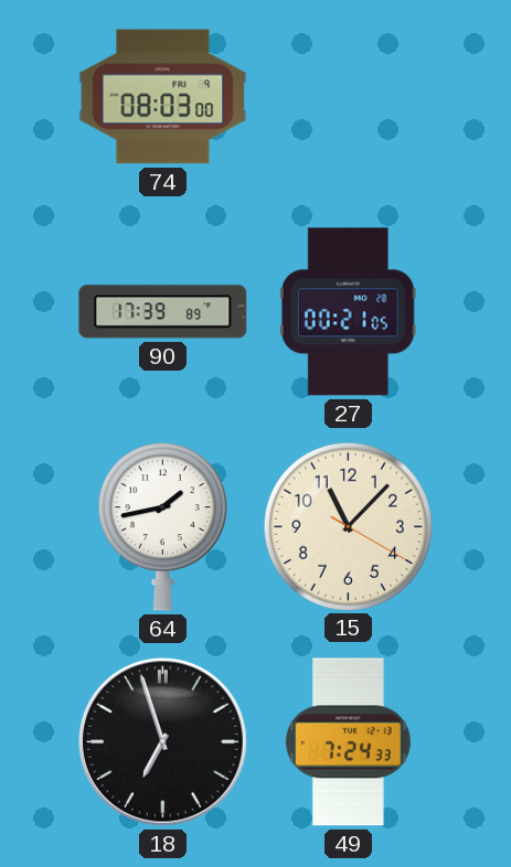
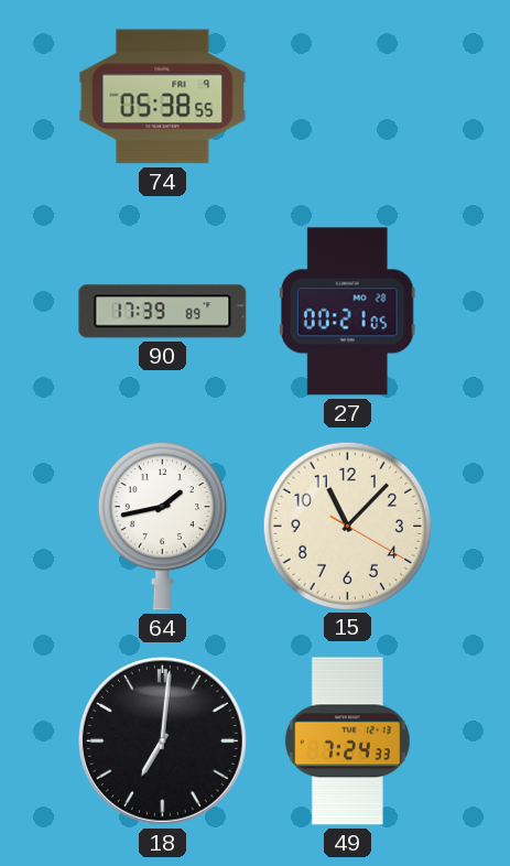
74: 08:03 -> 05:38
18: 6:57 -> 7:01
